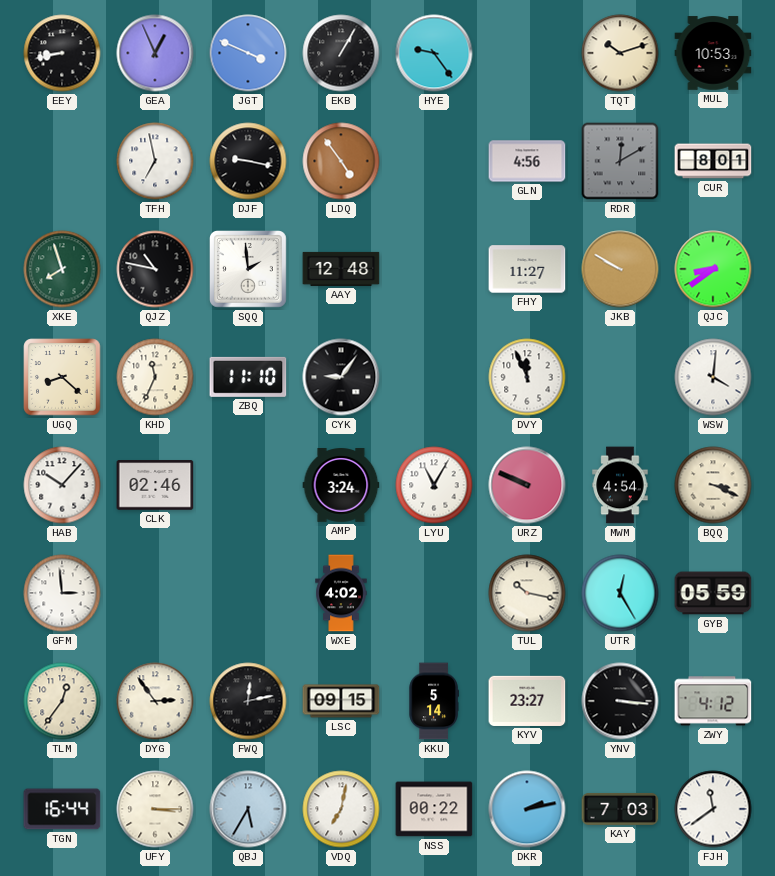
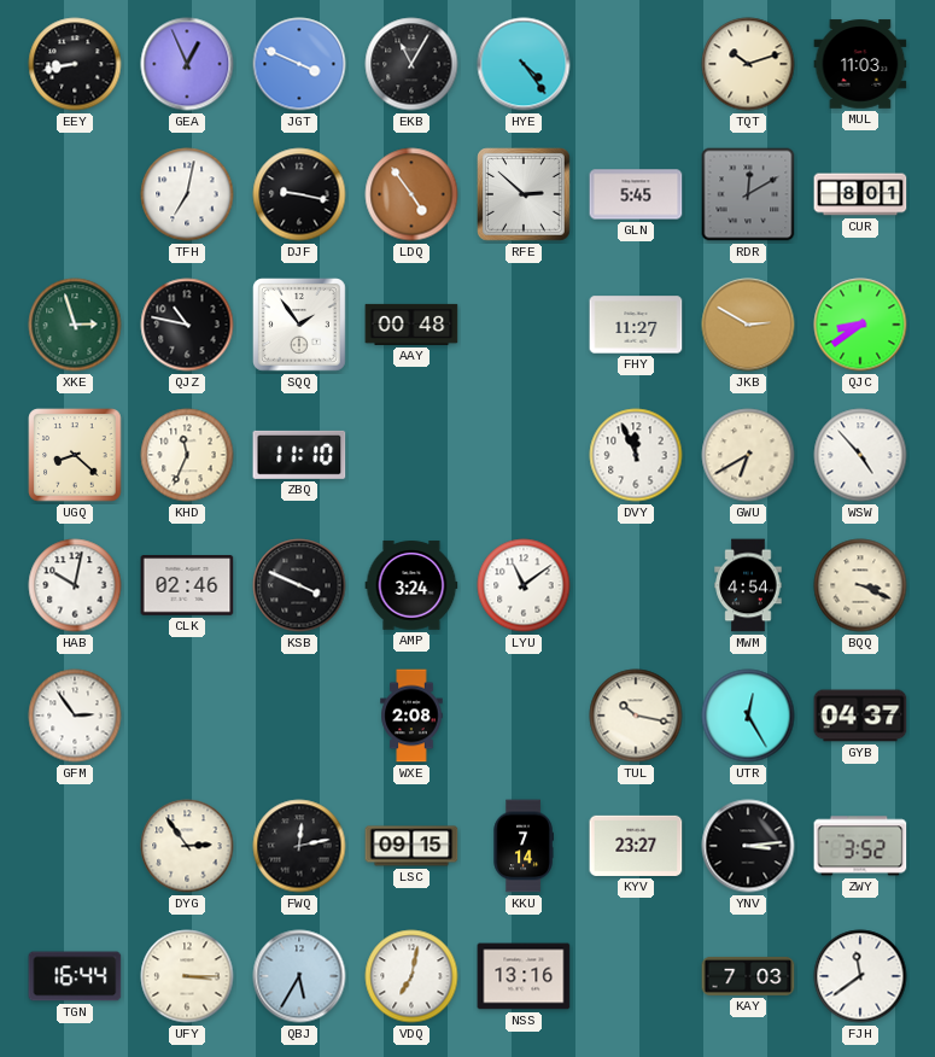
EKB: 1:05 -> 11:05
HYE: 9:24 -> 4:24
MUL: 10:53 -> 11:03
TFH: 6:58 -> 7:02
RFE: none -> 2:52
GLN: 4:56 -> 5:45
XKE: 7:57 -> 2:57
SQQ: 1:59 -> 1:54
AAY: 12:48 -> 00:48
JKB: 9:50 -> 2:50
CYK: 9:06 -> none
GWU: none -> 6:40
WSW: 4:01 -> 4:53
HAB: 10:07 -> 10:02
KSB: none -> 3:49
LYU: 11:05 -> 11:09
URZ: 9:49 -> none
GFM: 2:59 -> 2:54
WXE: 4:02 -> 2:08
GYB: 05:59 -> 04:37
TLM: 12:36 -> none
KKU: 5:14 -> 7:14
YNV: 3:16 -> 3:14
ZWY: 4:12 -> 3:52
NSS: 00:22 -> 13:16
DKR: 2:13 -> none
